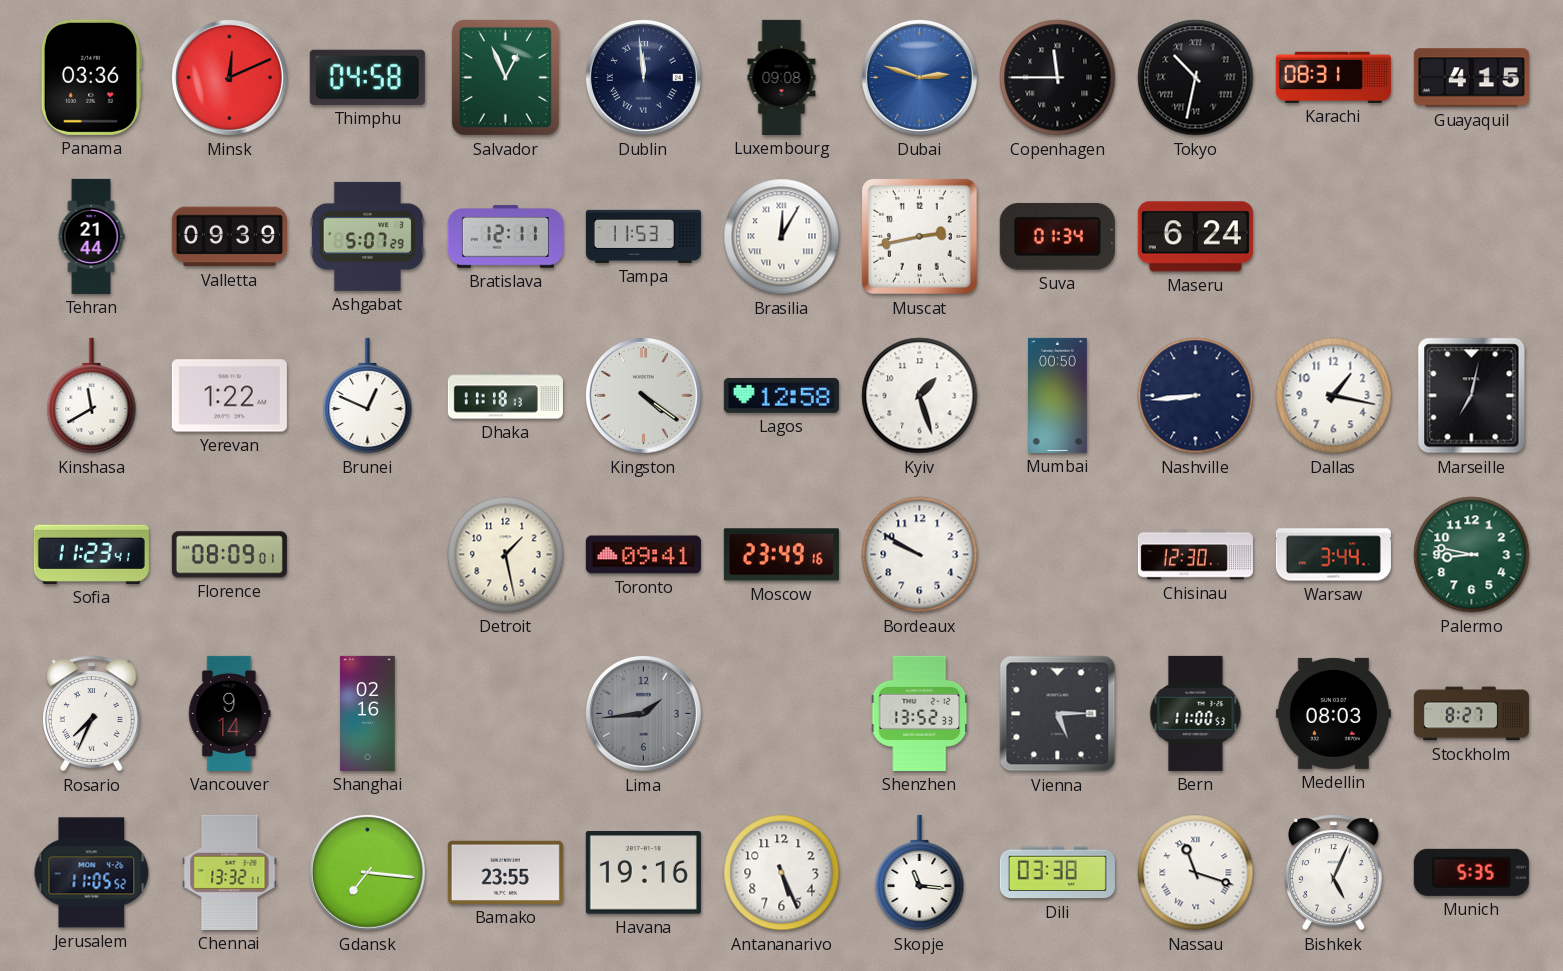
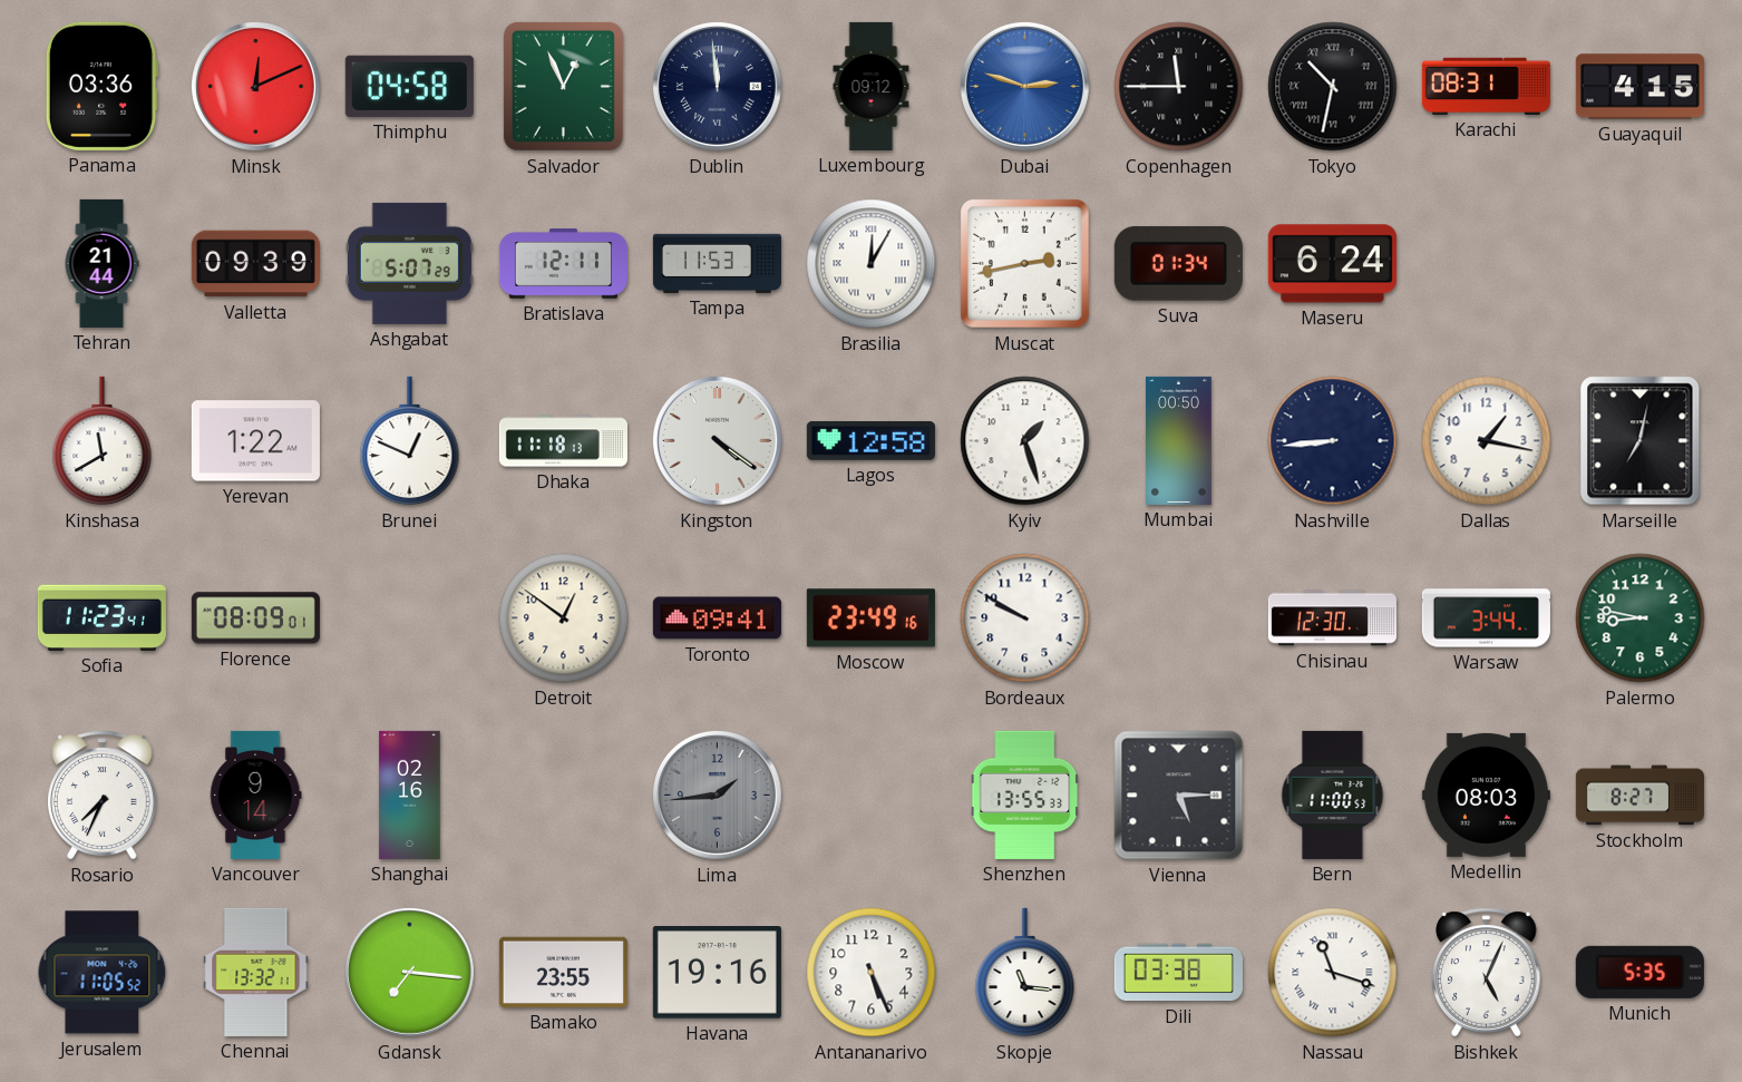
Luxembourg: 09:08 -> 09:12
Detroit: 1:28 -> 12:51
Shenzhen: 13:52 -> 13:55
